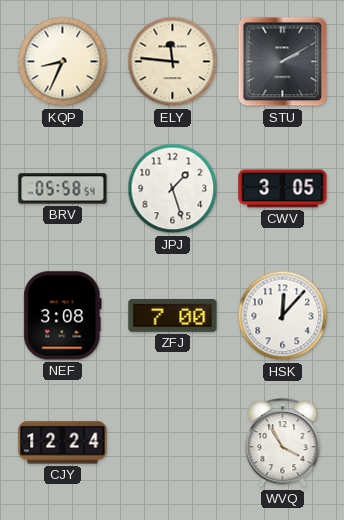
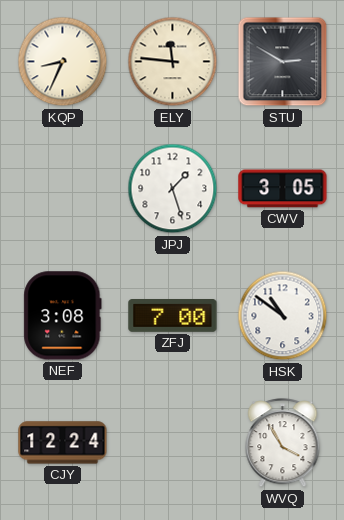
STU: 2:10 -> 2:50
BRV: 05:58 -> none
HSK: 12:07 -> 10:51
